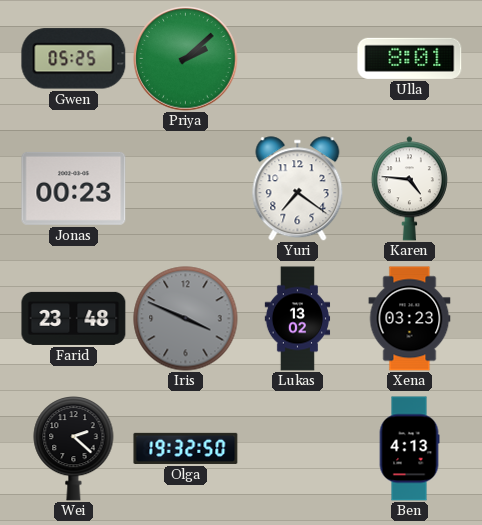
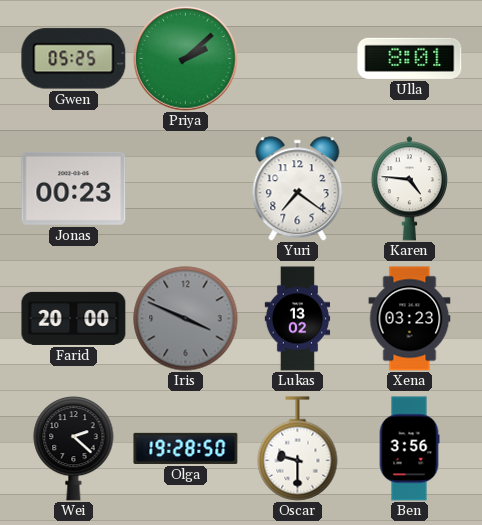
Farid: 23:48 -> 20:00
Olga: 19:32 -> 19:28
Oscar: none -> 9:30
Ben: 4:13 -> 3:56
